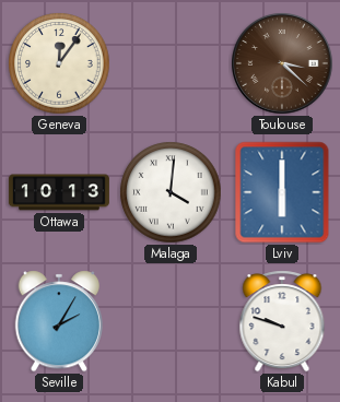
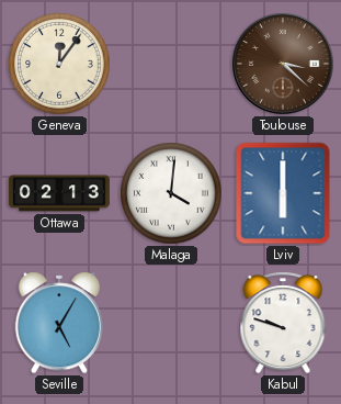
Ottawa: 10:13 -> 02:13
Seville: 2:05 -> 5:05
